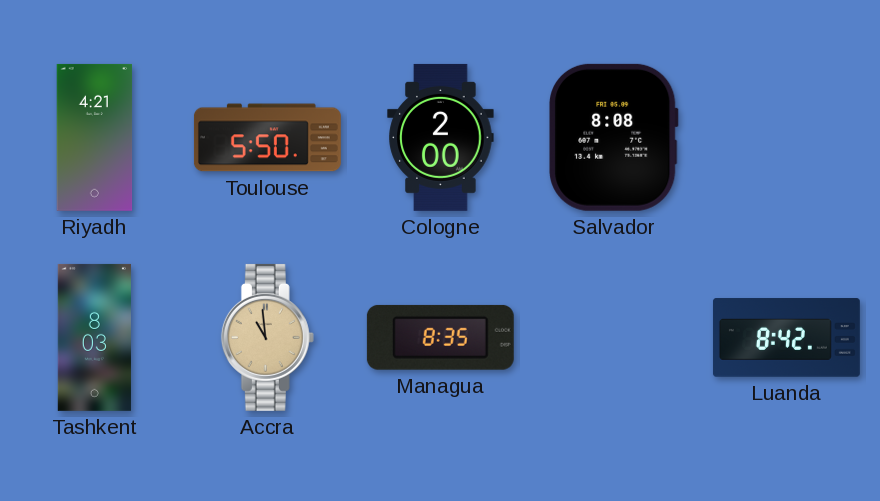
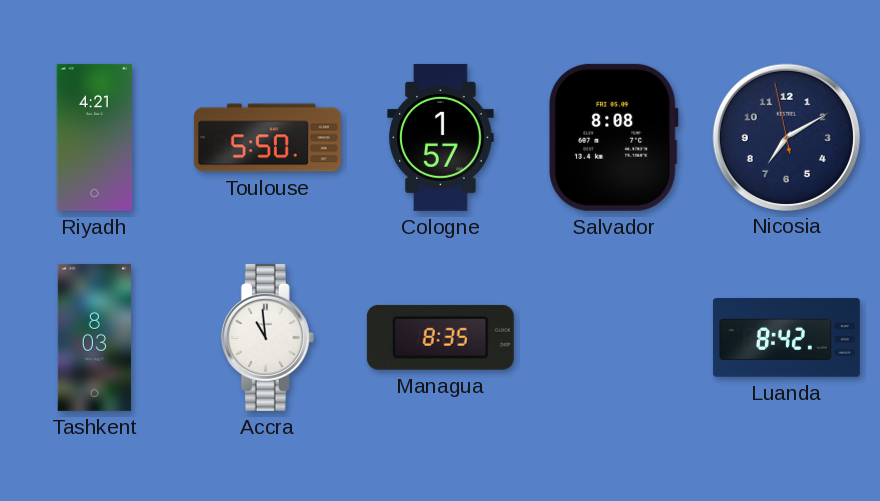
Cologne: 2:00 -> 1:57
Nicosia: none -> 7:09
Accra dial: champagne -> white
